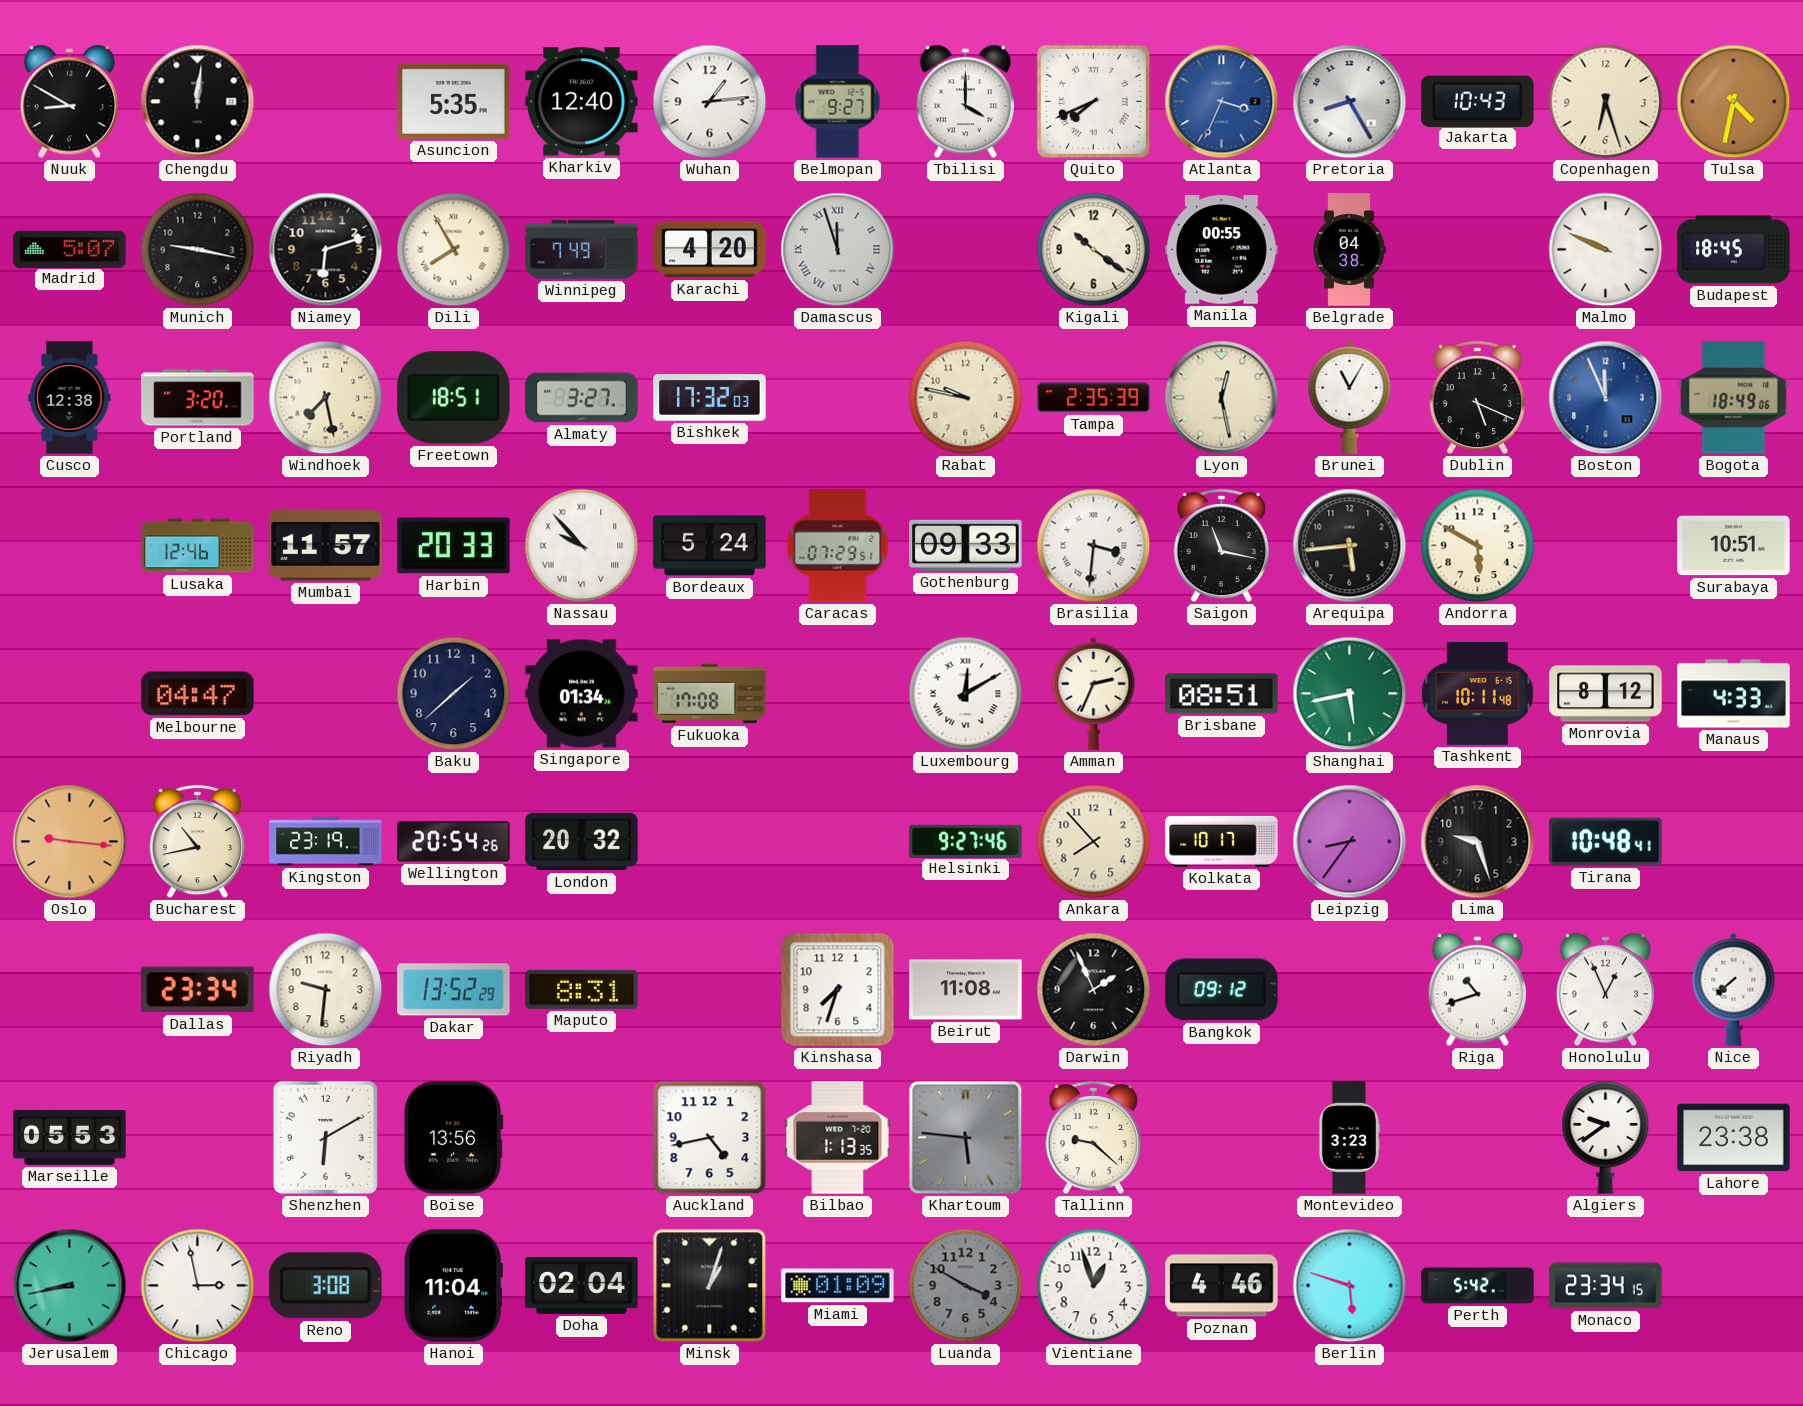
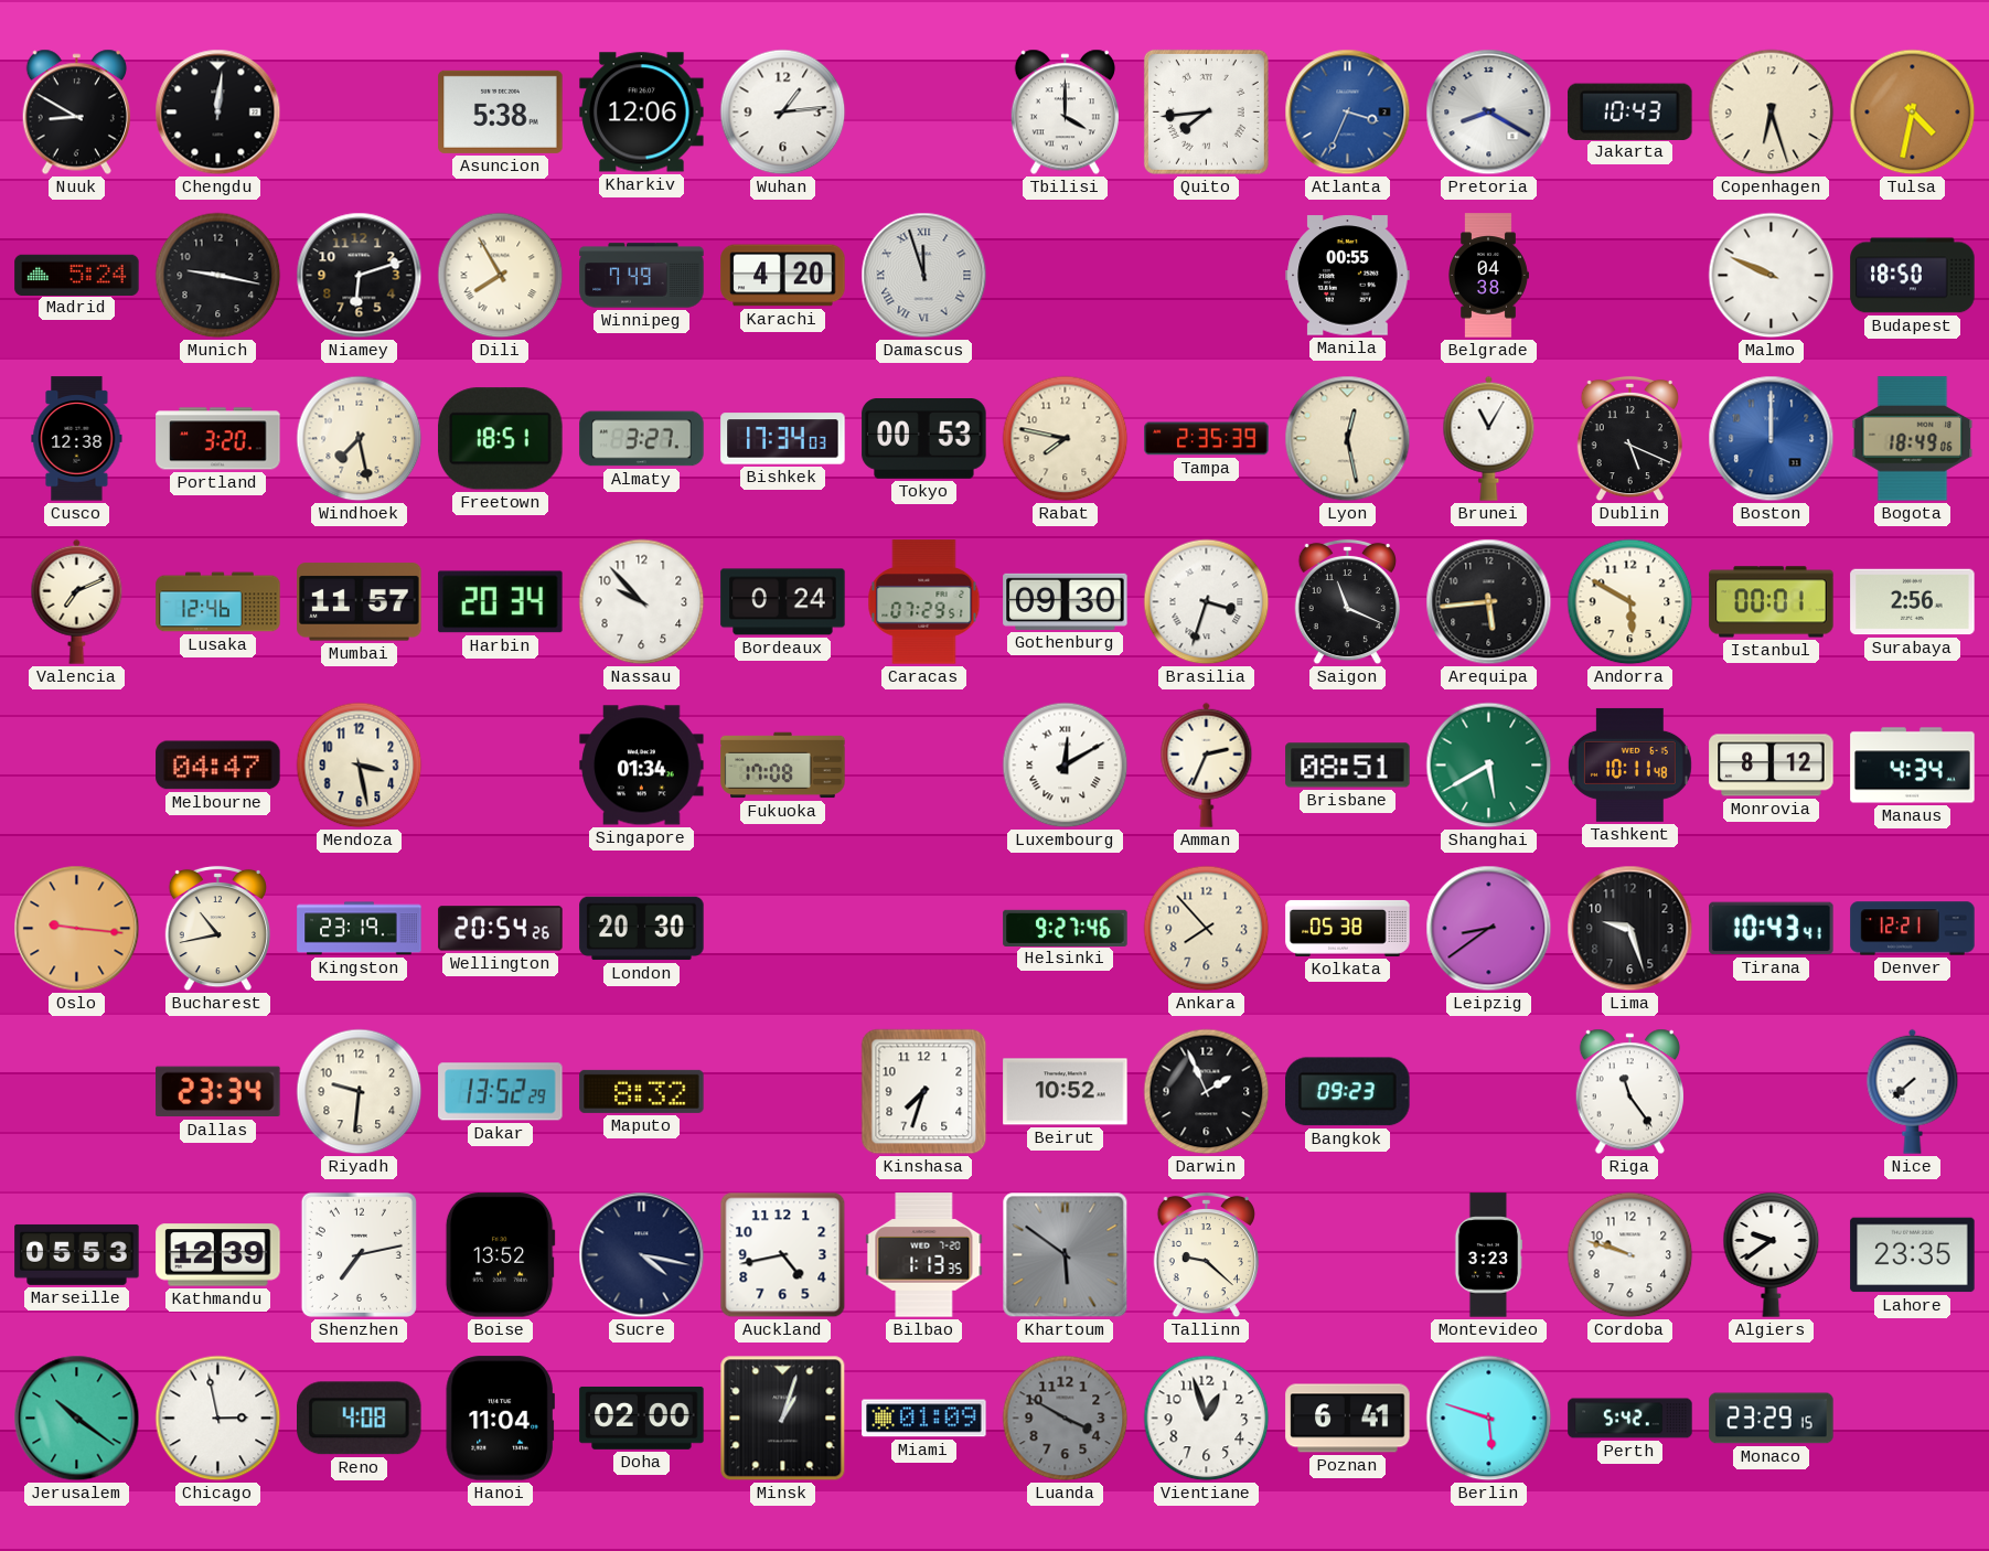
Asuncion: 5:35 -> 5:38
Kharkiv: 12:40 -> 12:06
Belmopan: 9:27 -> none
Quito: 7:41 -> 7:44
Pretoria: 8:25 -> 8:20
Madrid: 5:07 -> 5:24
Kigali: 10:21 -> none
Budapest: 18:45 -> 18:50
Bishkek: 17:32 -> 17:34
Tokyo: none -> 00:53
Rabat: 9:47 -> 7:47
Boston: 11:56 -> 12:00
Valencia: none -> 7:11
Harbin: 20:33 -> 20:34
Nassau numerals: Roman -> Arabic
Bordeaux: 5:24 -> 0:24
Gothenburg: 09:33 -> 09:30
Brasilia: 3:31 -> 3:33
Saigon: 11:17 -> 11:19
Istanbul: none -> 00:01
Surabaya: 10:51 -> 2:56
Mendoza: none -> 3:28
Baku: 1:38 -> none
Shanghai: 5:43 -> 5:40
Manaus: 4:33 -> 4:34
London: 20:32 -> 20:30
Kolkata: 10:17 -> 05:38
Leipzig: 8:36 -> 8:39
Tirana: 10:48 -> 10:43
Denver: none -> 12:21
Maputo: 8:31 -> 8:32
Beirut: 11:08 -> 10:52
Bangkok: 09:12 -> 09:23
Riga: 10:42 -> 11:24
Honolulu: 12:56 -> none
Kathmandu: none -> 12:39
Shenzhen: 6:10 -> 7:13
Boise: 13:56 -> 13:52
Sucre: none -> 4:17
Khartoum: 5:46 -> 5:51
Cordoba: none -> 9:48
Lahore: 23:38 -> 23:35
Jerusalem: 8:43 -> 10:21
Reno: 3:08 -> 4:08
Doha: 02:04 -> 02:00
Poznan: 4:46 -> 6:41
Monaco: 23:34 -> 23:29
